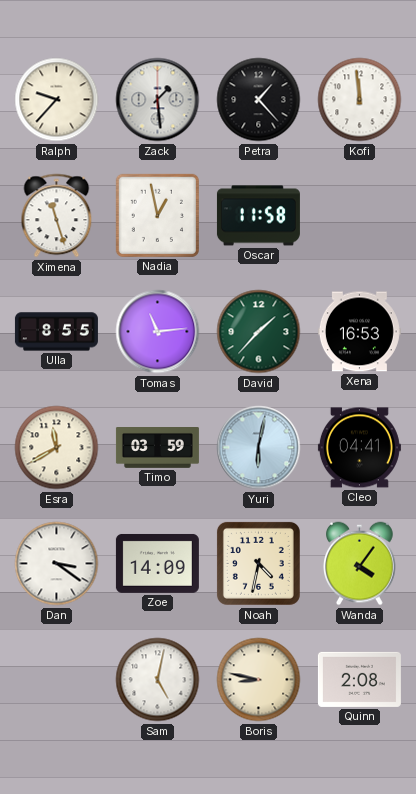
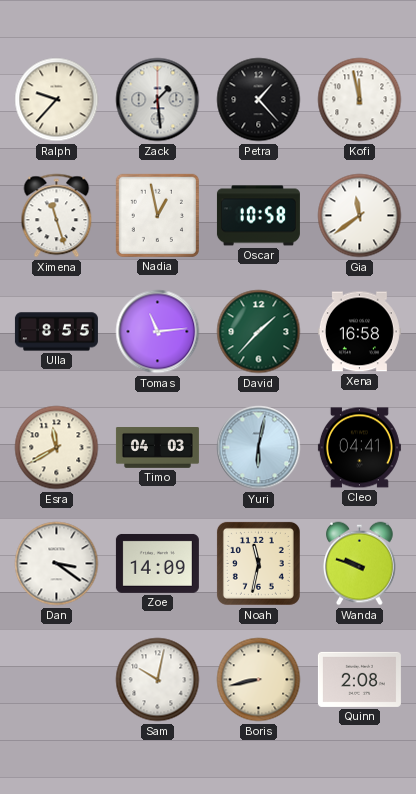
Kofi: 11:59 -> 11:58
Oscar: 11:58 -> 10:58
Gia: none -> 11:39
Xena: 16:53 -> 16:58
Timo: 03:59 -> 04:03
Noah: 4:32 -> 11:32
Wanda: 4:06 -> 9:48
Sam: 5:02 -> 10:02
Boris: 8:47 -> 8:43
